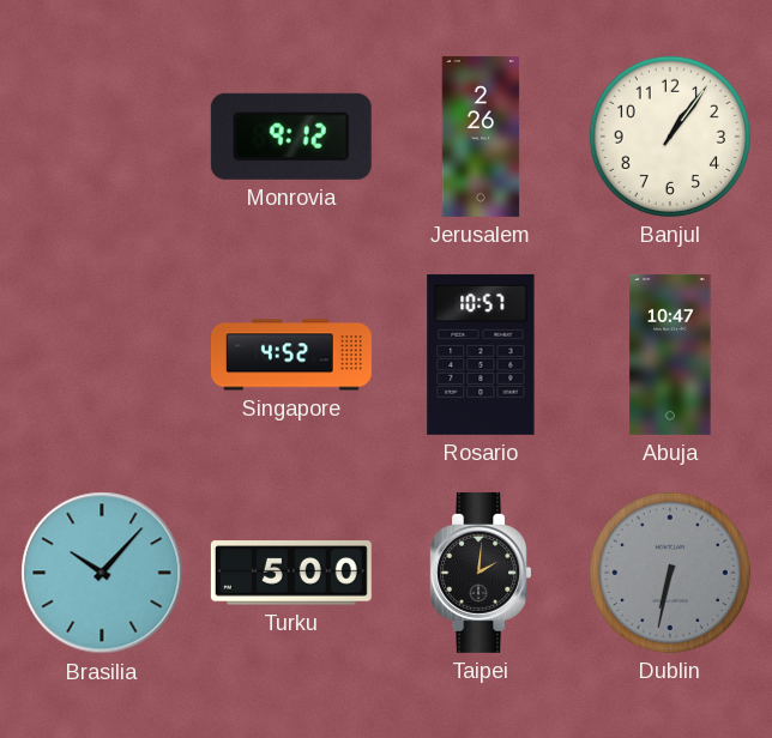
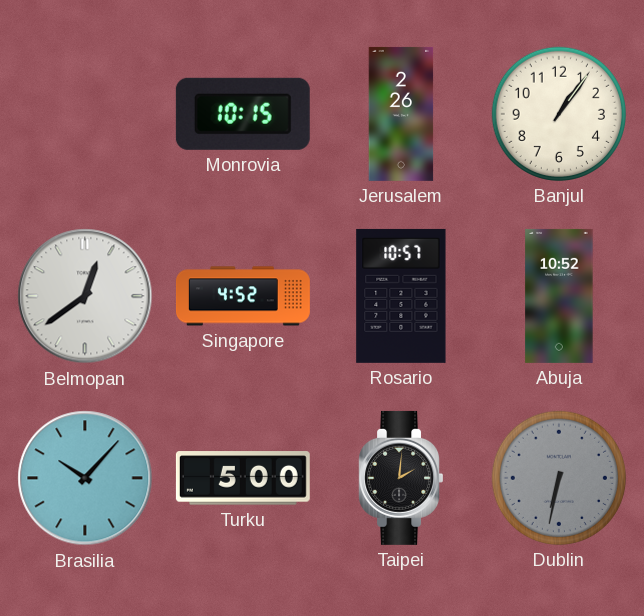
Monrovia: 9:12 -> 10:15
Belmopan: none -> 12:39
Abuja: 10:47 -> 10:52
